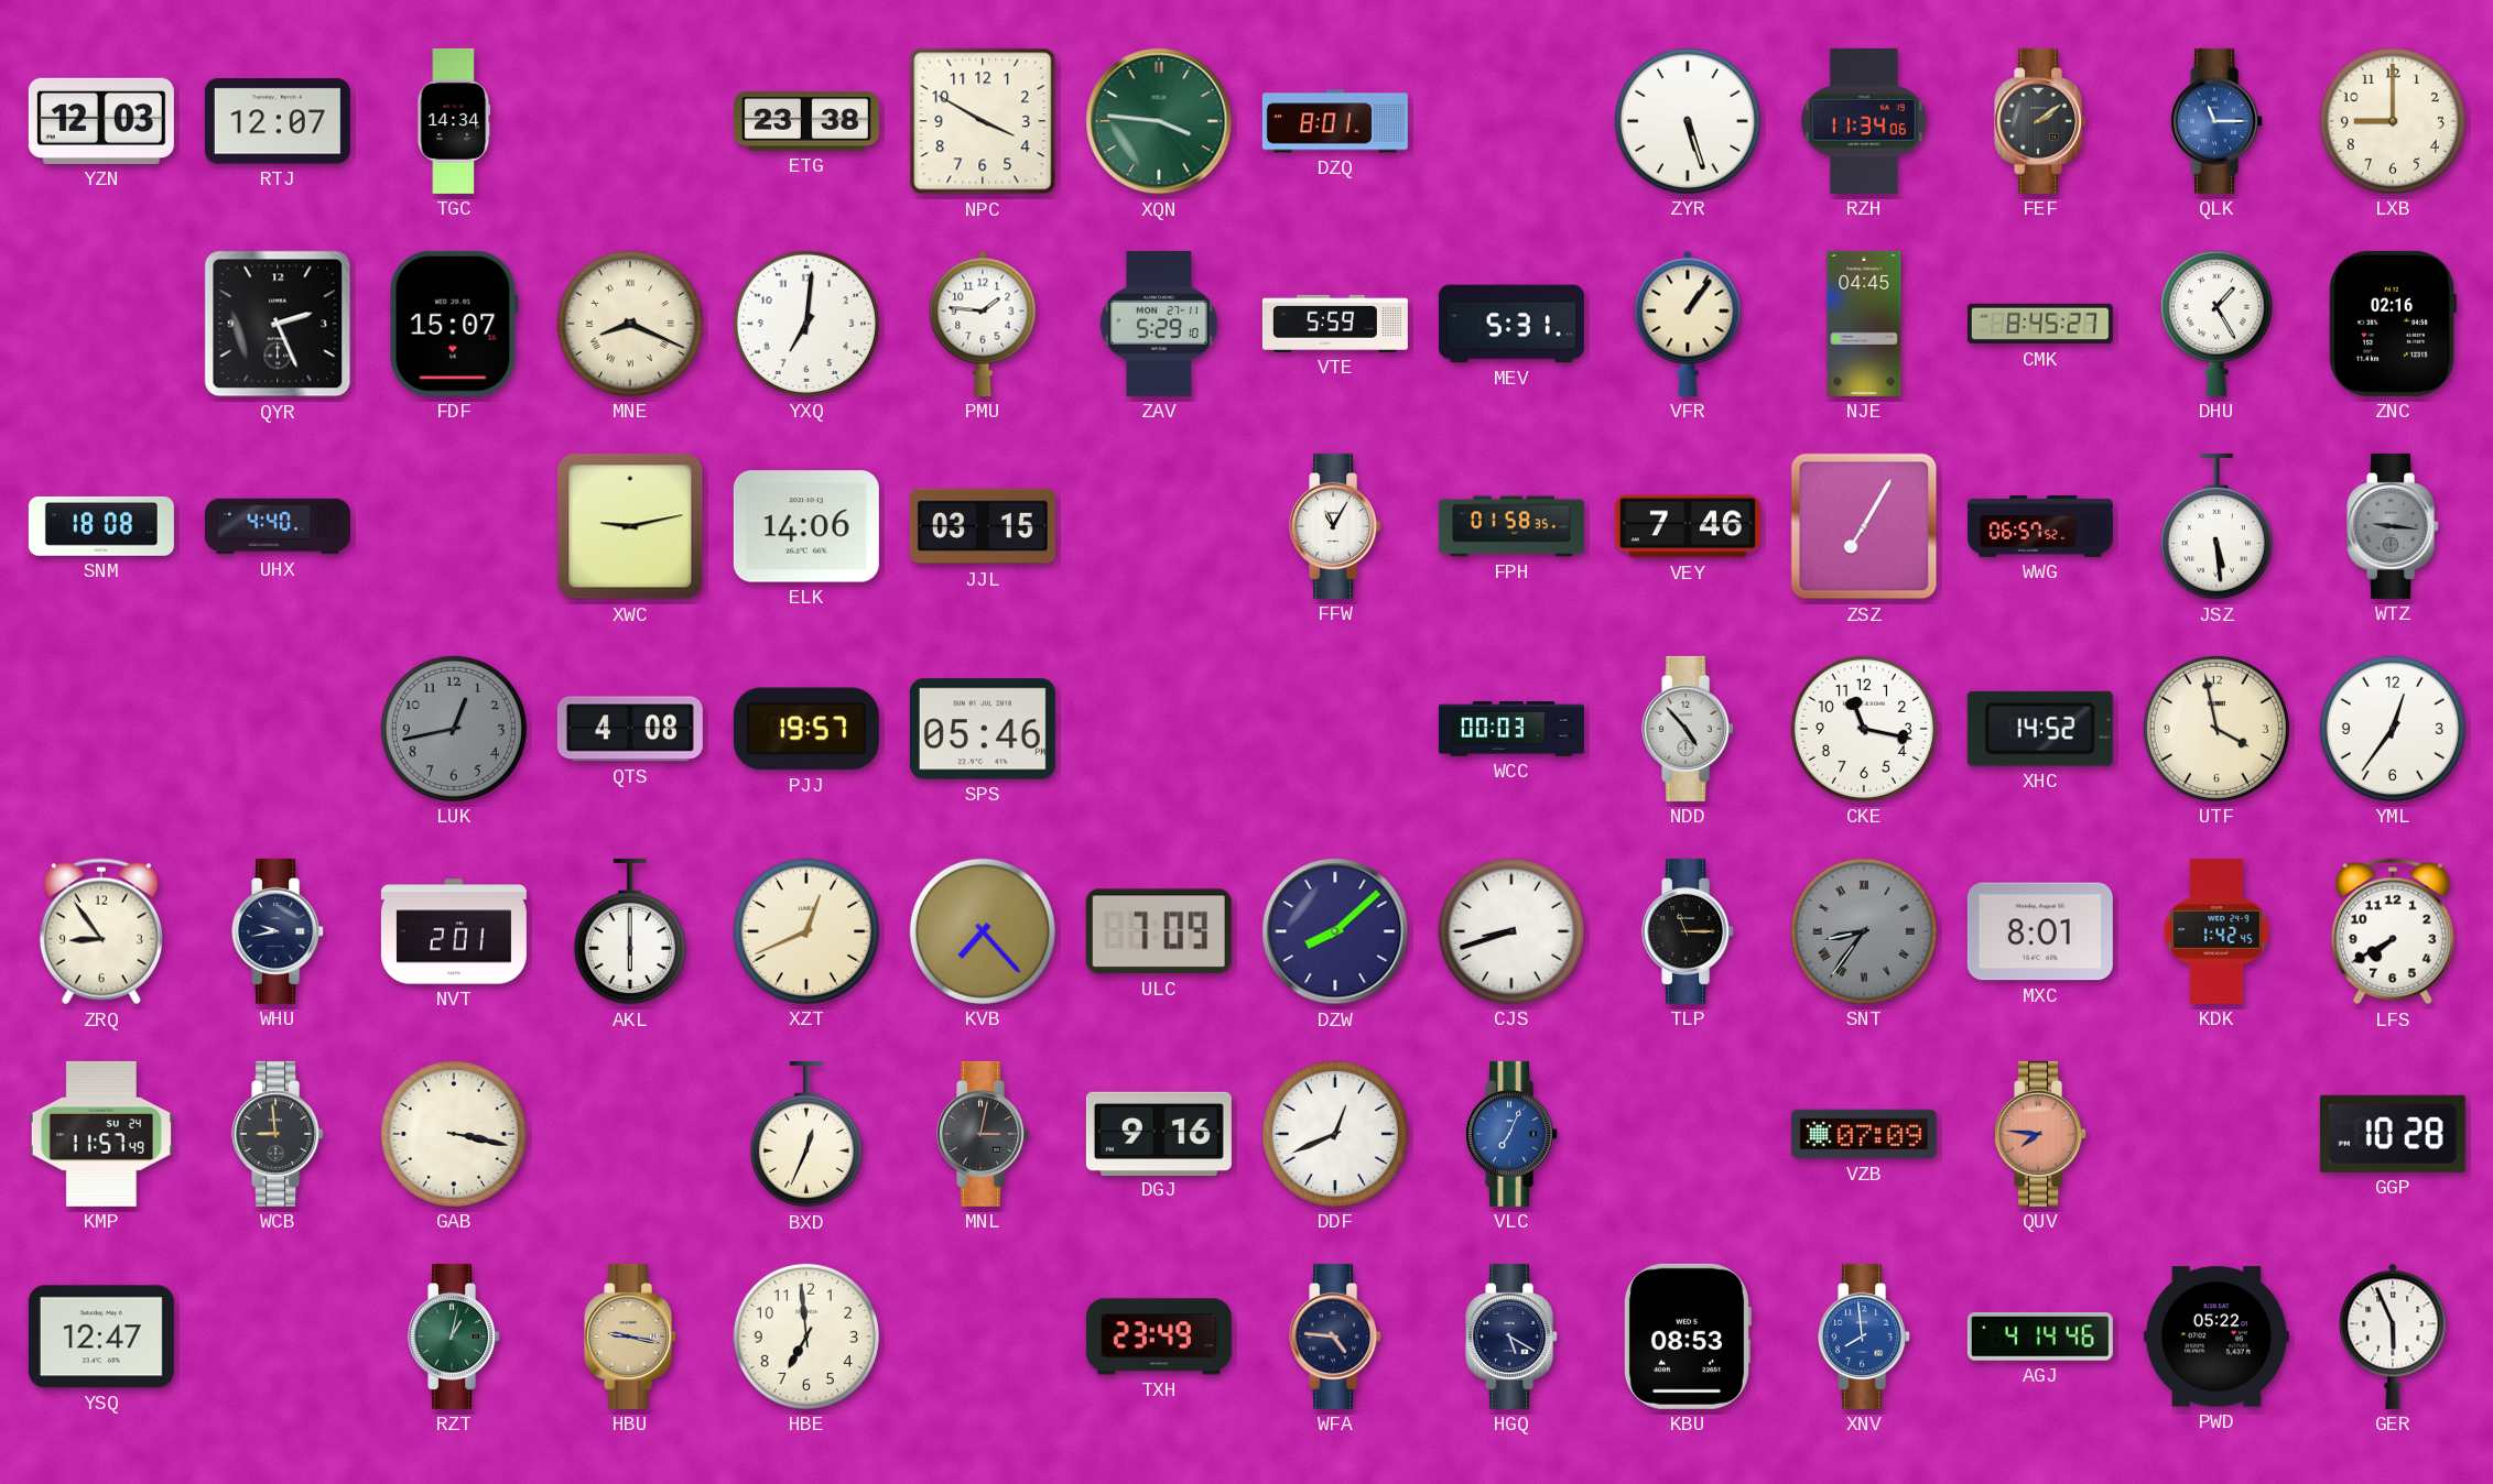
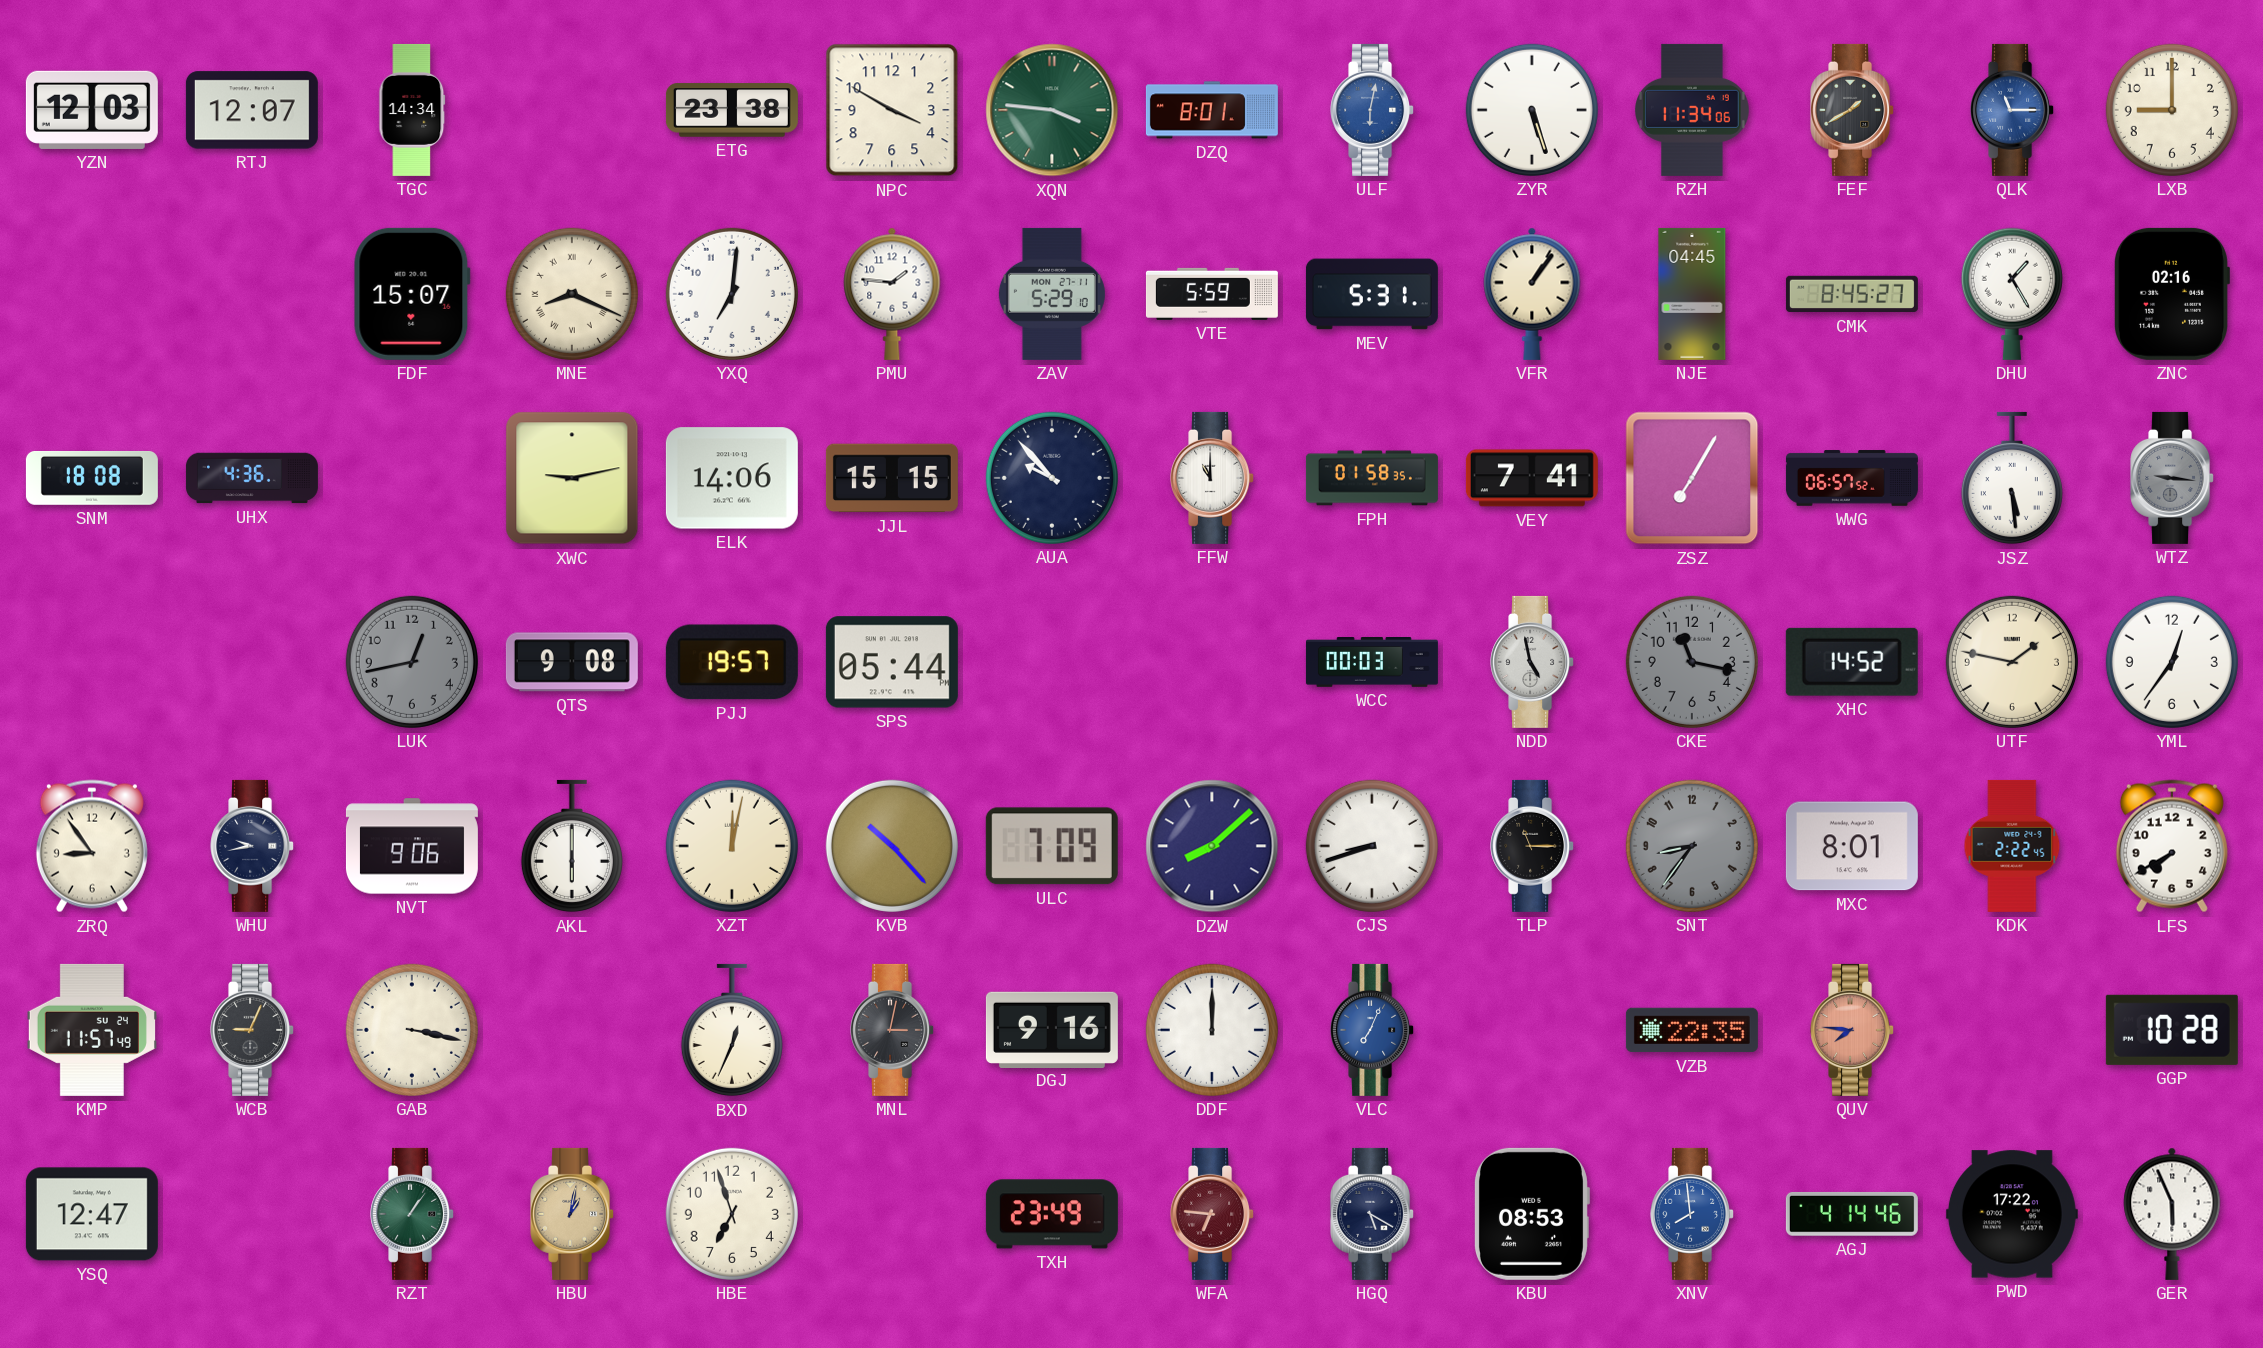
ULF: none -> 6:02
FEF: 2:09 -> 1:40
QYR: 2:26 -> none
UHX: 4:40 -> 4:36
JJL: 03:15 -> 15:15
AUA: none -> 9:53
FFW: 11:05 -> 11:00
VEY: 7:46 -> 7:41
QTS: 4:08 -> 9:08
SPS: 05:46 -> 05:44
NDD: 4:53 -> 4:58
CKE dial: white -> grey
UTF: 3:58 -> 1:47
NVT: 2:01 -> 9:06
XZT: 12:41 -> 12:02
KVB: 7:23 -> 10:23
SNT numerals: Roman -> Arabic
KDK: 1:42 -> 2:22
WCB: 8:59 -> 9:04
DDF: 12:41 -> 12:00
VZB: 07:09 -> 22:35
RZT: 1:02 -> 1:06
HBU: 9:17 -> 1:02
HBE: 6:59 -> 6:57
WFA: 4:46 -> 6:46
WFA dial: navy -> burgundy
PWD: 05:22 -> 17:22
